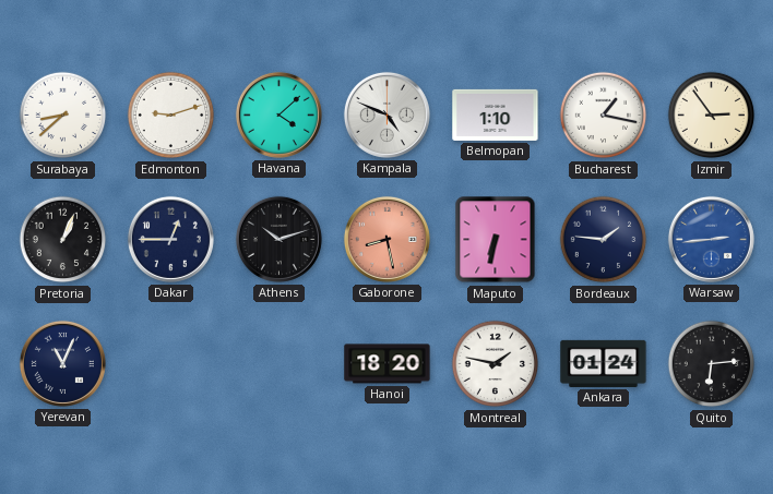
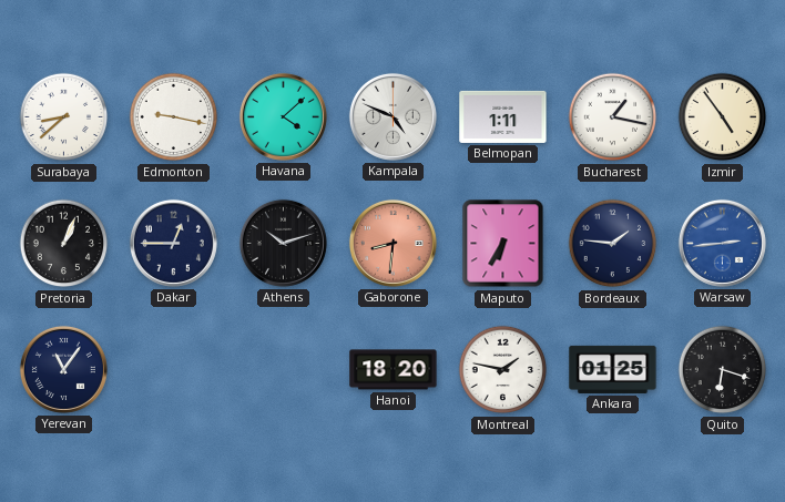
Edmonton: 9:12 -> 9:17
Belmopan: 1:10 -> 1:11
Izmir: 2:54 -> 4:54
Gaborone: 8:28 -> 8:31
Maputo: 6:32 -> 6:35
Yerevan: 11:04 -> 11:06
Ankara: 01:24 -> 01:25
Quito: 6:14 -> 6:18
